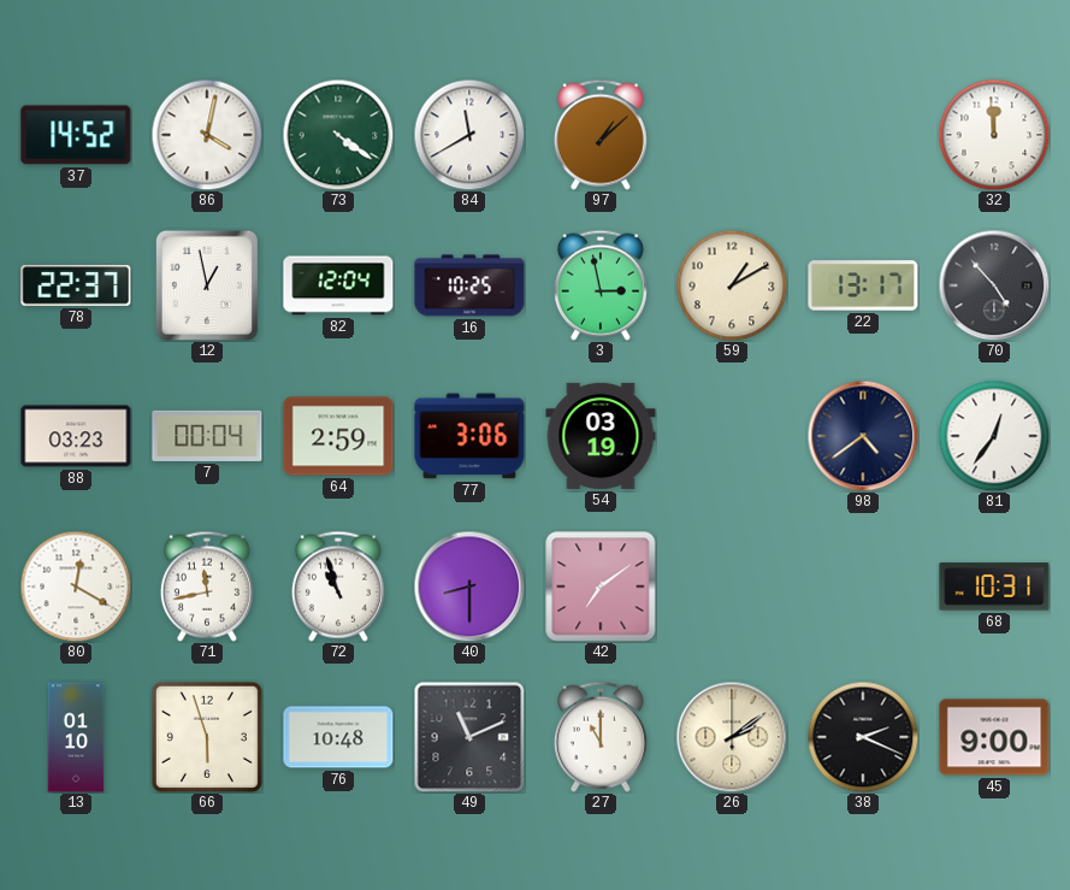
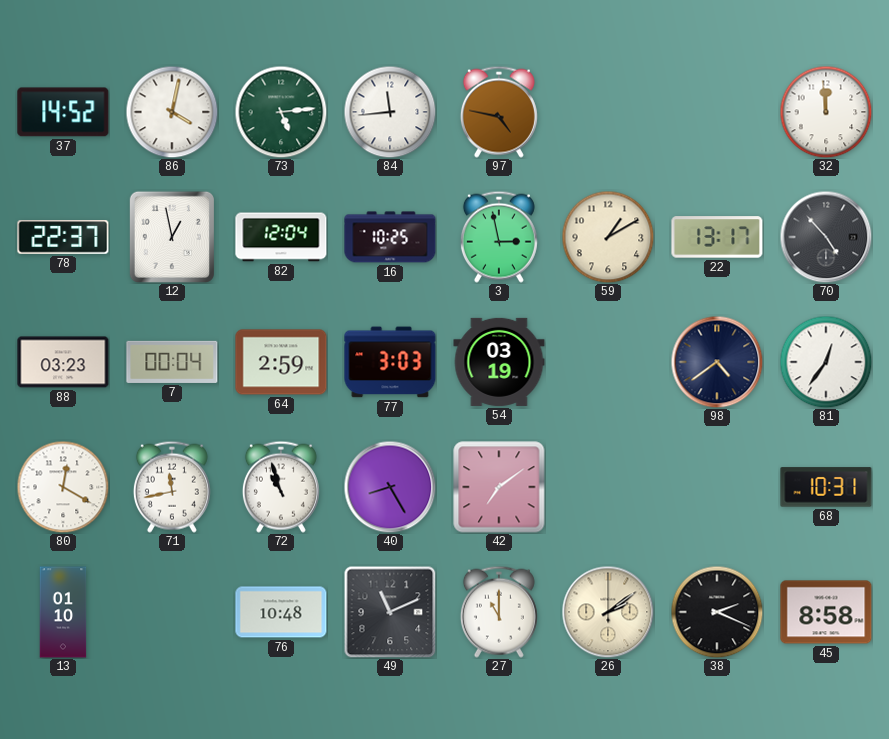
73: 4:21 -> 5:14
84: 11:40 -> 11:44
97: 1:08 -> 4:47
77: 3:06 -> 3:03
40: 8:30 -> 8:25
66: 5:57 -> none
45: 9:00 -> 8:58
